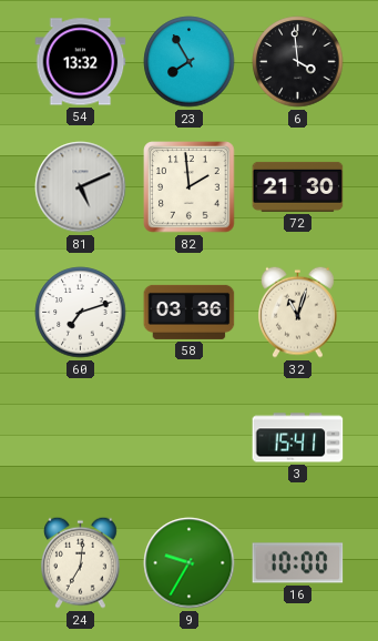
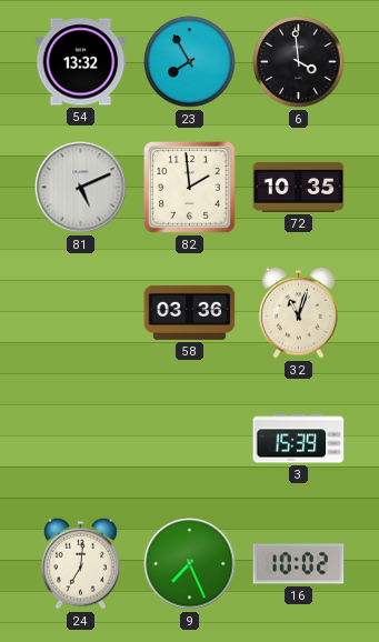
72: 21:30 -> 10:35
60: 7:12 -> none
3: 15:41 -> 15:39
9: 9:35 -> 7:26
16: 10:00 -> 10:02
